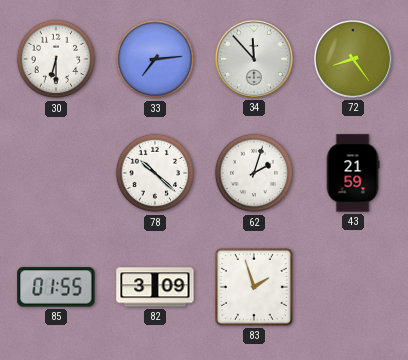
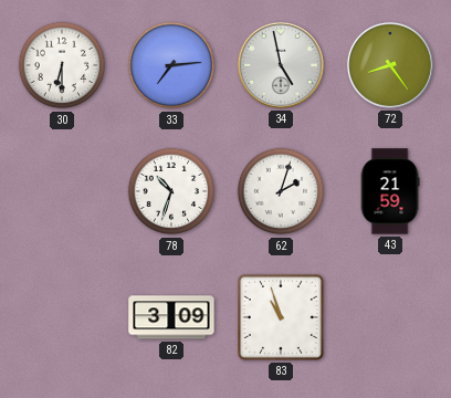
34: 11:53 -> 4:58
78: 10:22 -> 10:33
85: 01:55 -> none
83: 1:57 -> 10:57
